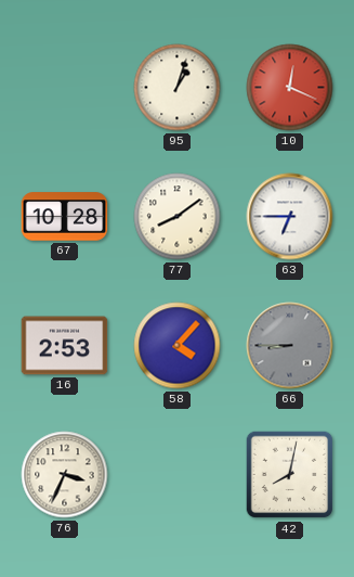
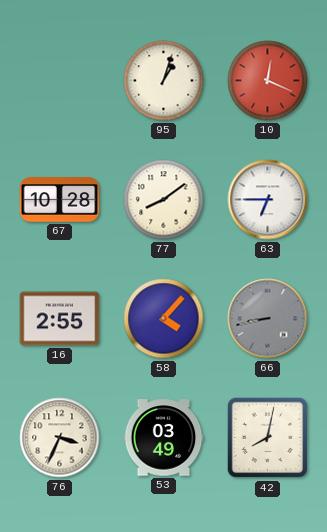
16: 2:53 -> 2:55
66: 8:45 -> 8:43
53: none -> 03:49
